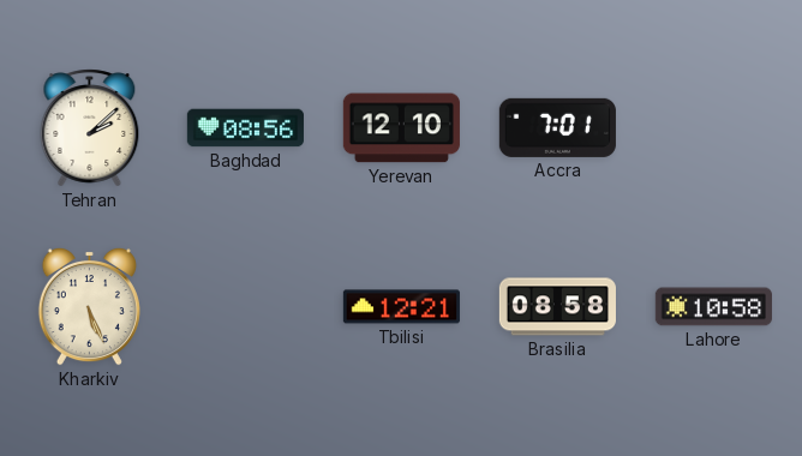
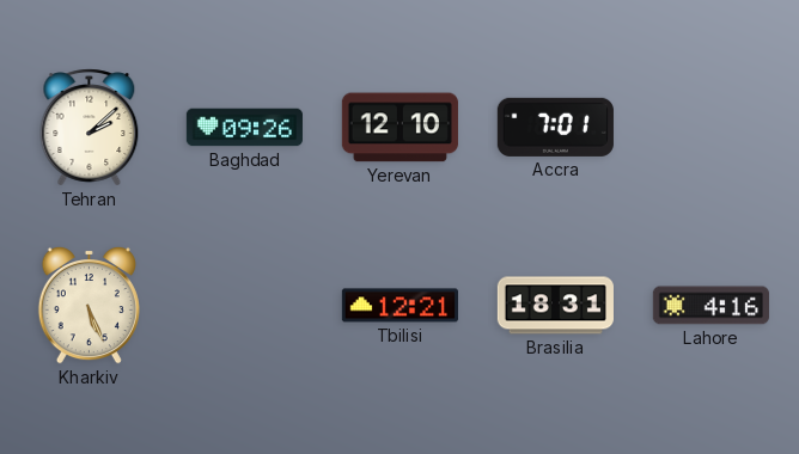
Baghdad: 08:56 -> 09:26
Brasilia: 08:58 -> 18:31
Lahore: 10:58 -> 4:16
